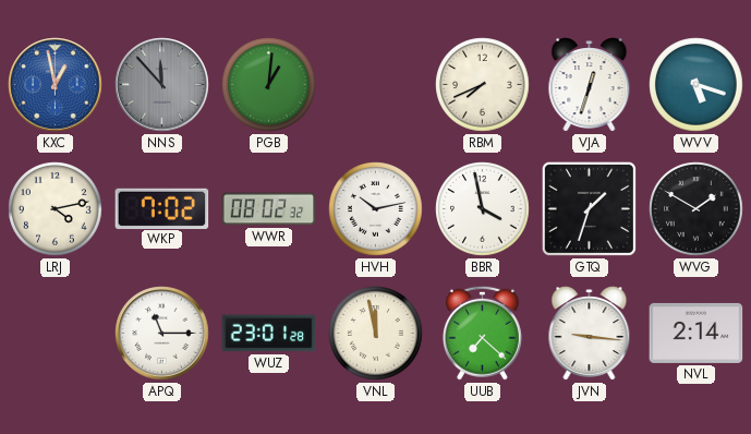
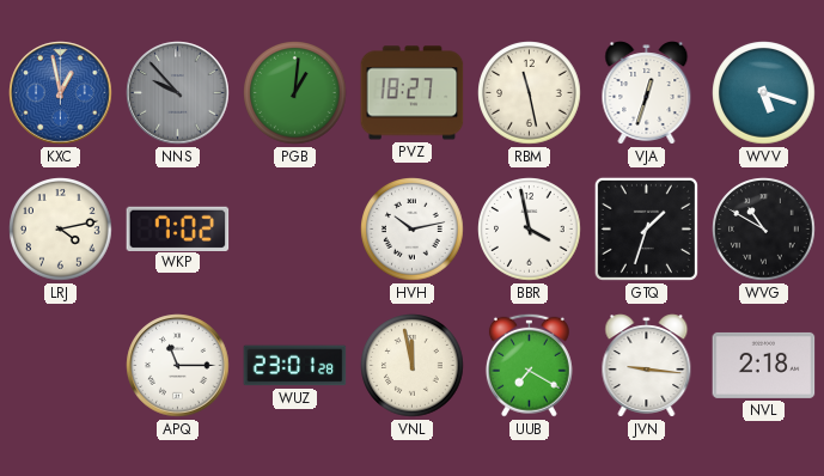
NNS: 11:53 -> 9:53
PVZ: none -> 18:27
RBM: 7:41 -> 11:28
WWR: 08:02 -> none
WVG: 1:50 -> 10:50
UUB: 7:22 -> 7:20
NVL: 2:14 -> 2:18
